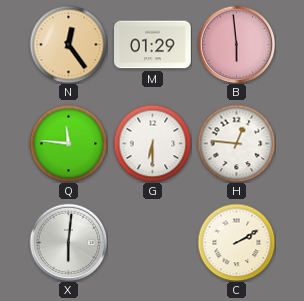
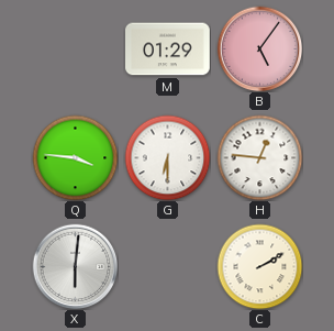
N: 12:24 -> none
B: 5:59 -> 5:06
Q: 11:46 -> 3:46
